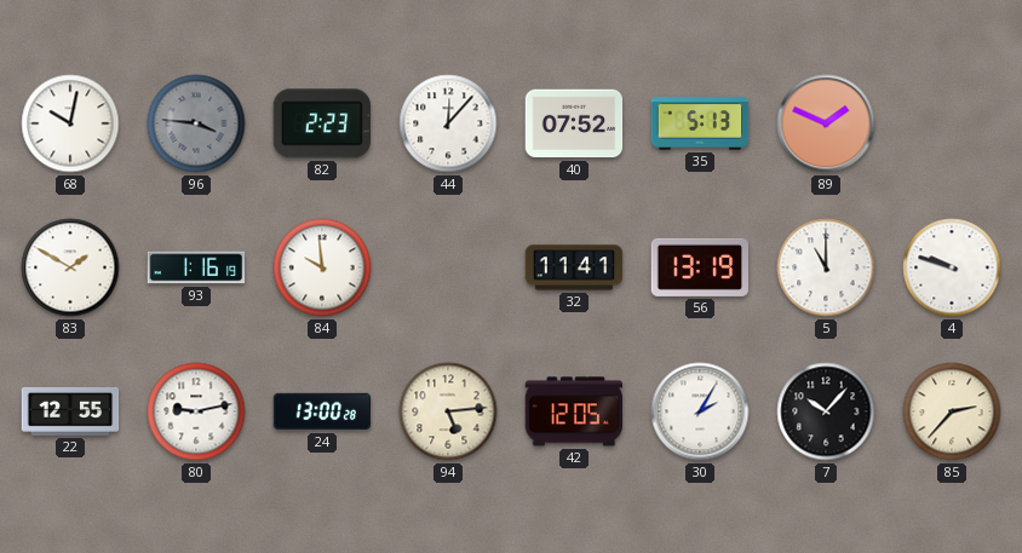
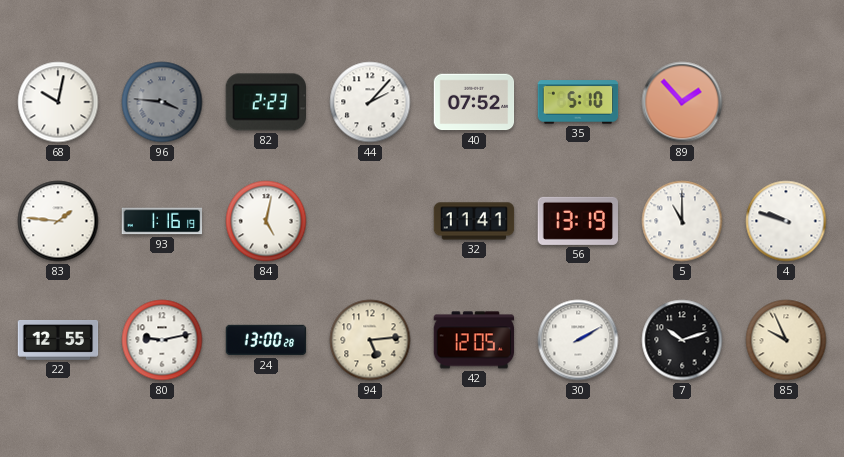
44: 12:07 -> 2:07
35: 5:13 -> 5:10
89: 1:49 -> 1:53
83: 1:50 -> 1:46
84: 9:59 -> 5:02
30: 2:05 -> 2:10
7: 10:07 -> 10:12
85: 2:37 -> 9:56
